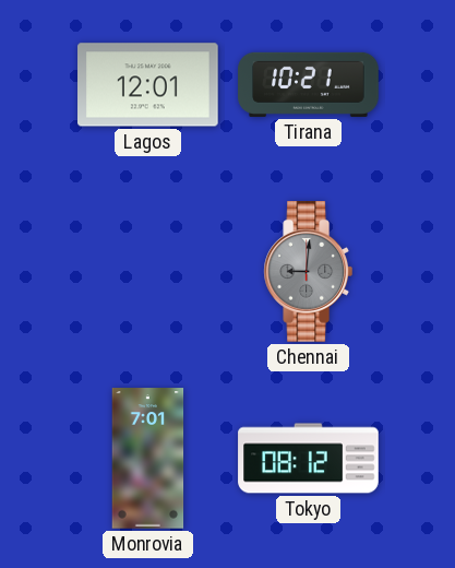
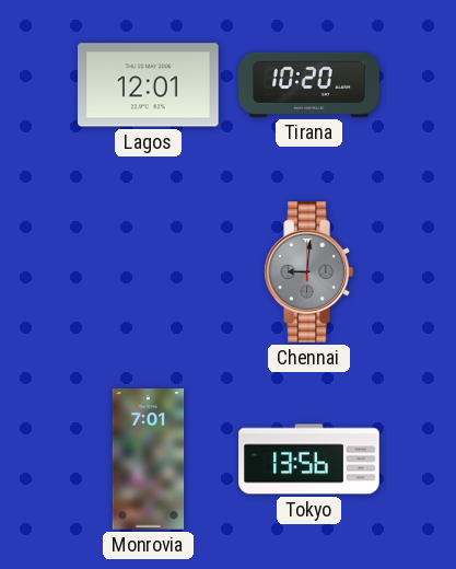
Tirana: 10:21 -> 10:20
Tokyo: 08:12 -> 13:56
